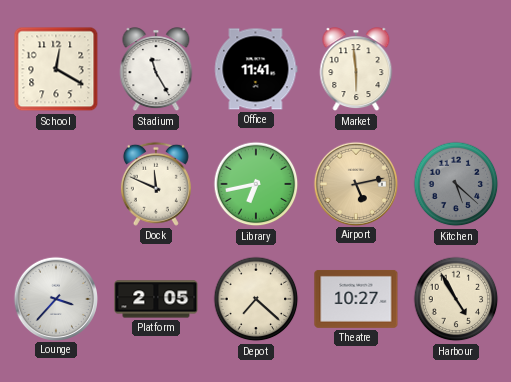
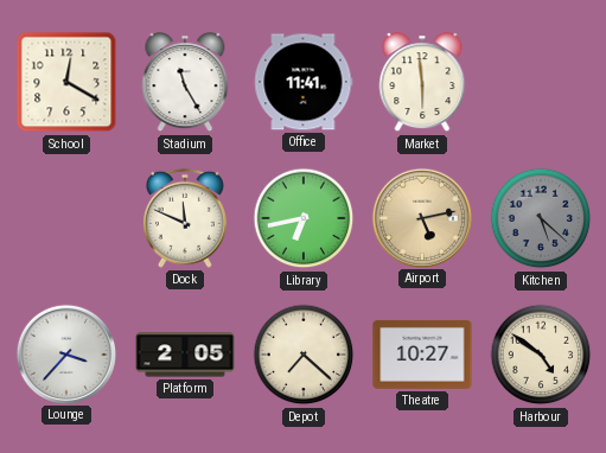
Harbour: 4:55 -> 4:51
